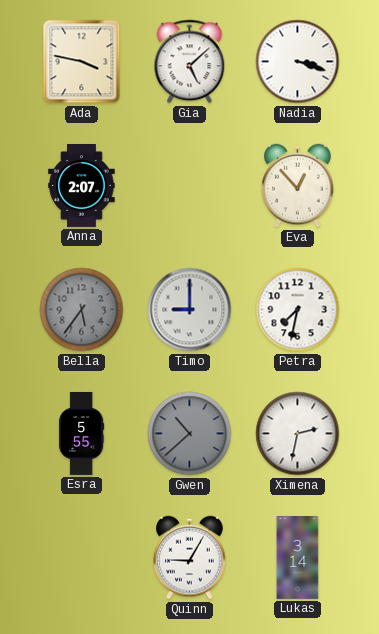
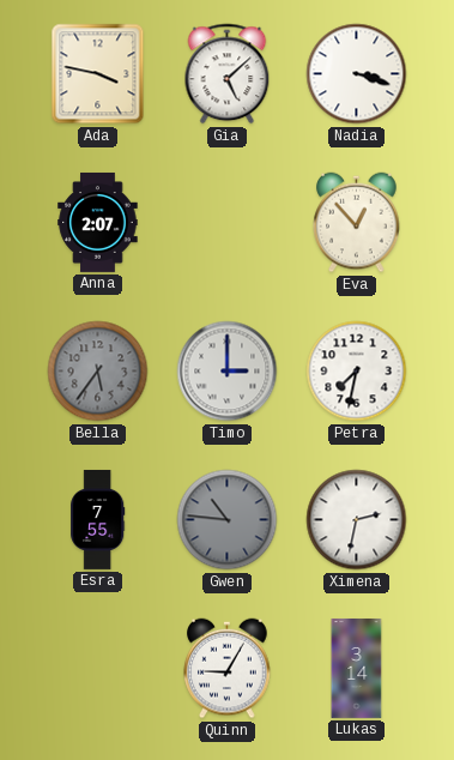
Timo: 9:00 -> 3:00
Esra: 5:55 -> 7:55
Gwen: 10:38 -> 10:46
